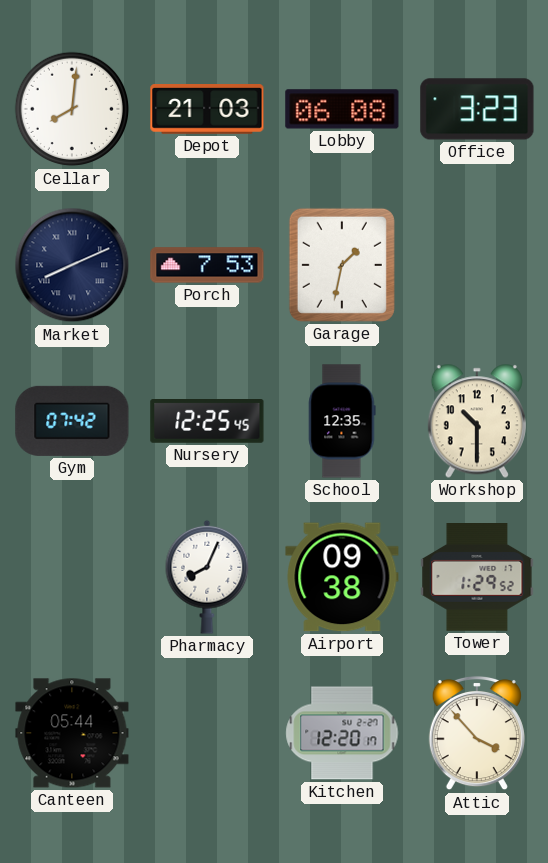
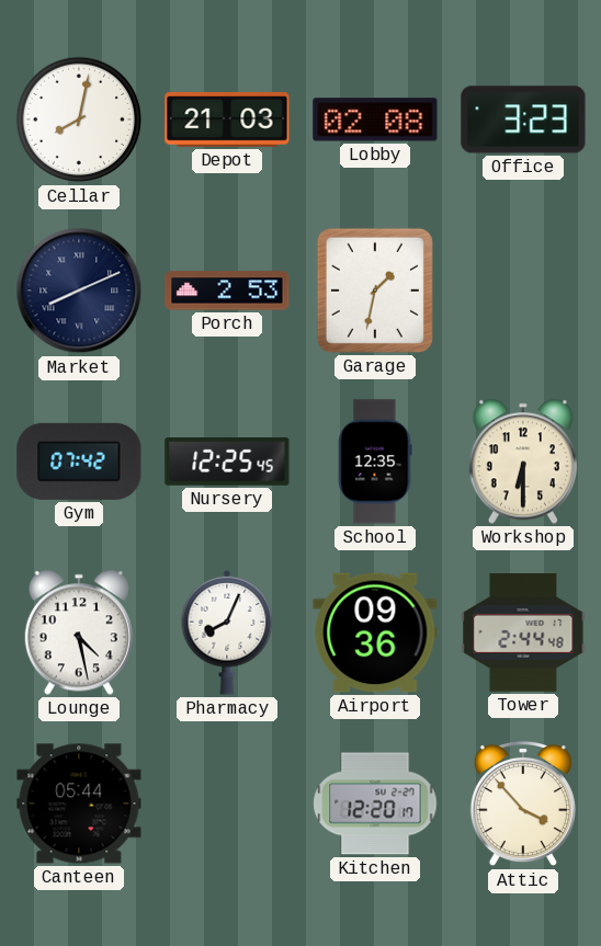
Cellar: 8:01 -> 8:02
Lobby: 06:08 -> 02:08
Porch: 7:53 -> 2:53
Workshop: 10:30 -> 6:30
Lounge: none -> 4:28
Airport: 09:38 -> 09:36
Tower: 1:29 -> 2:44
